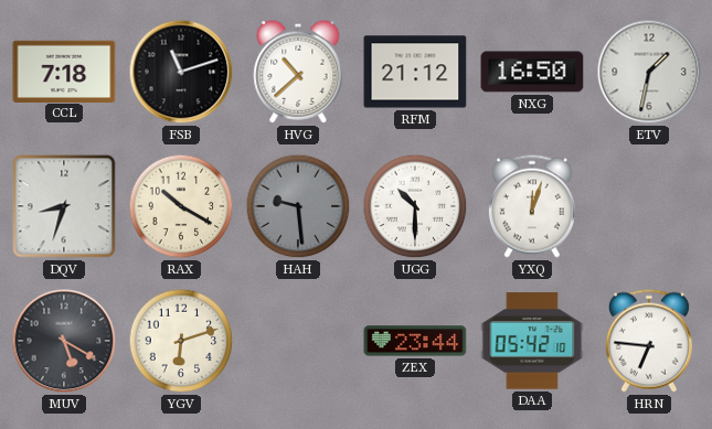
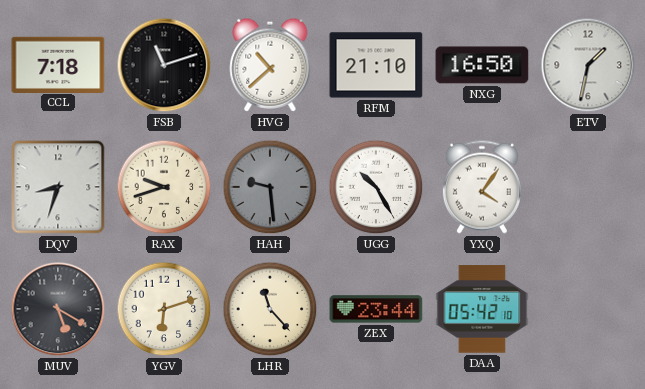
RFM: 21:12 -> 21:10
RAX: 10:20 -> 9:42
UGG: 10:30 -> 10:25
YXQ: 12:03 -> 4:06
LHR: none -> 11:23
HRN: 6:46 -> none
